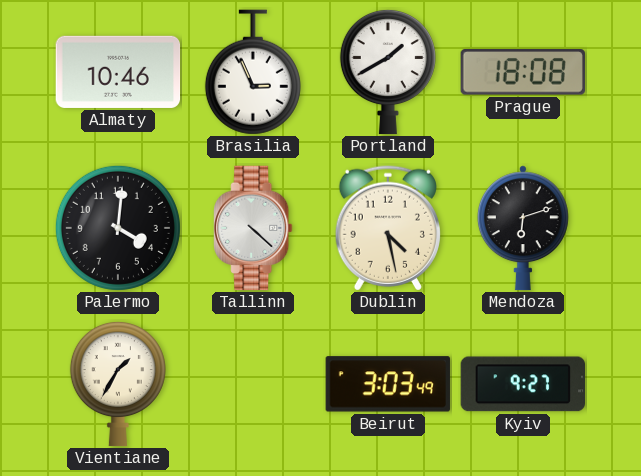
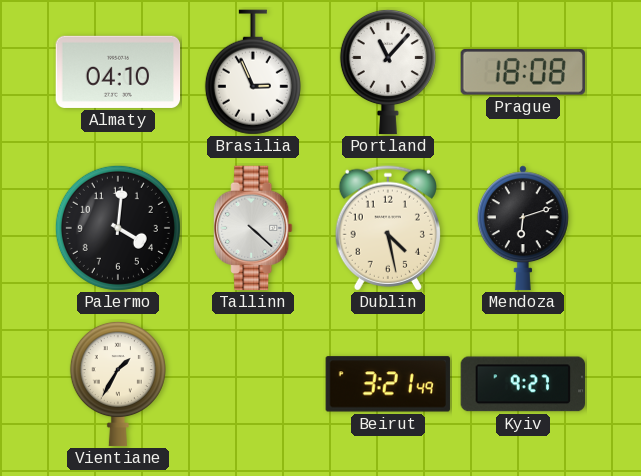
Almaty: 10:46 -> 04:10
Portland: 1:40 -> 11:07
Beirut: 3:03 -> 3:21
